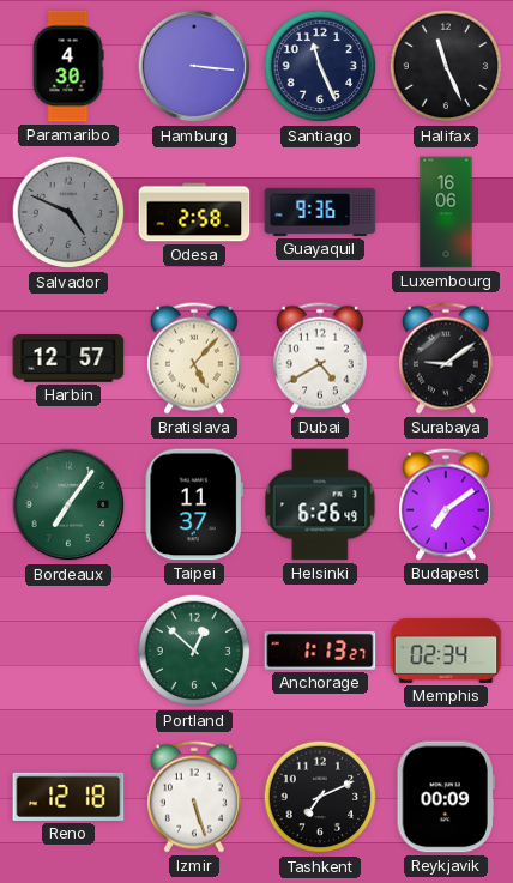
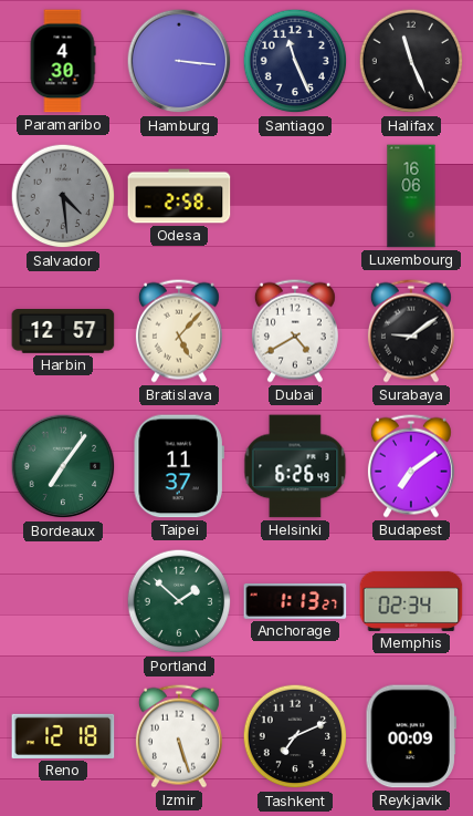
Salvador: 4:49 -> 4:29
Guayaquil: 9:36 -> none
Portland: 12:52 -> 1:52
